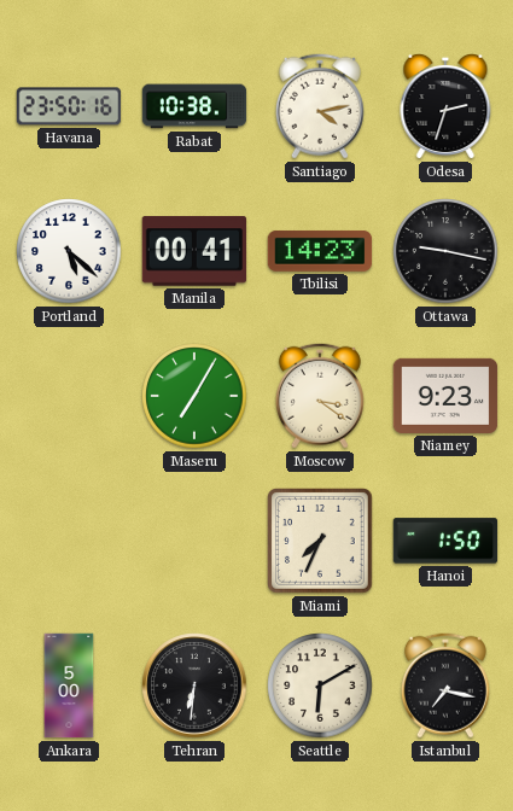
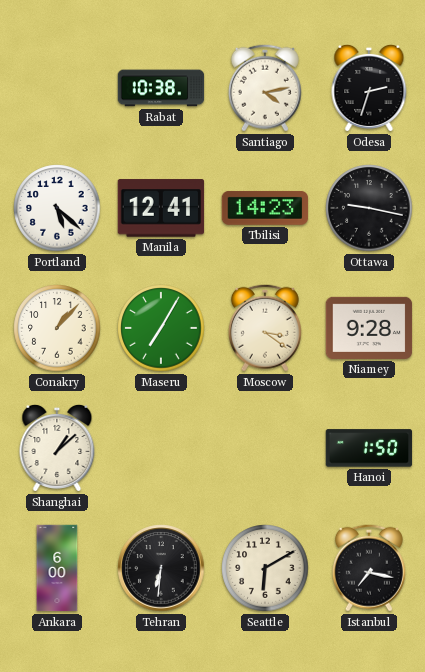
Havana: 23:50 -> none
Manila: 00:41 -> 12:41
Conakry: none -> 1:07
Niamey: 9:23 -> 9:28
Shanghai: none -> 1:08
Miami: 7:34 -> none
Ankara: 5:00 -> 6:00
